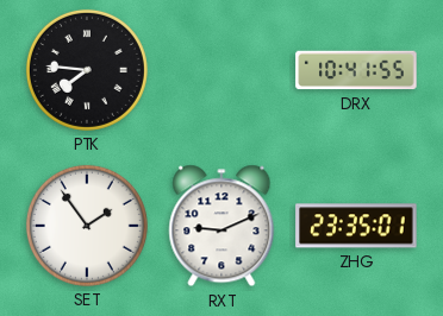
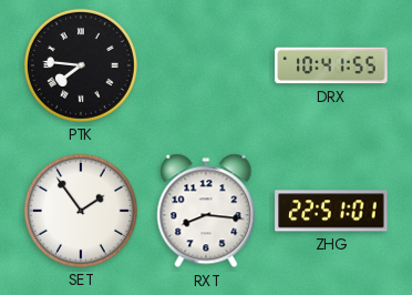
RXT: 9:11 -> 8:16
ZHG: 23:35 -> 22:51
